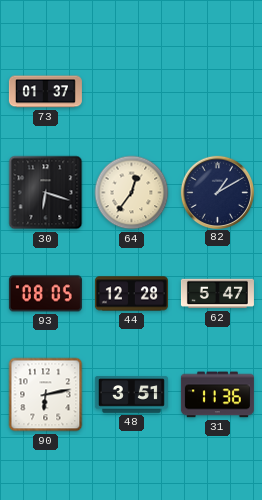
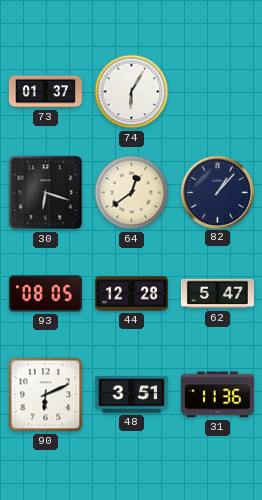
74: none -> 6:05
64: 12:36 -> 12:39
82: 1:10 -> 1:07
90: 6:13 -> 6:11
